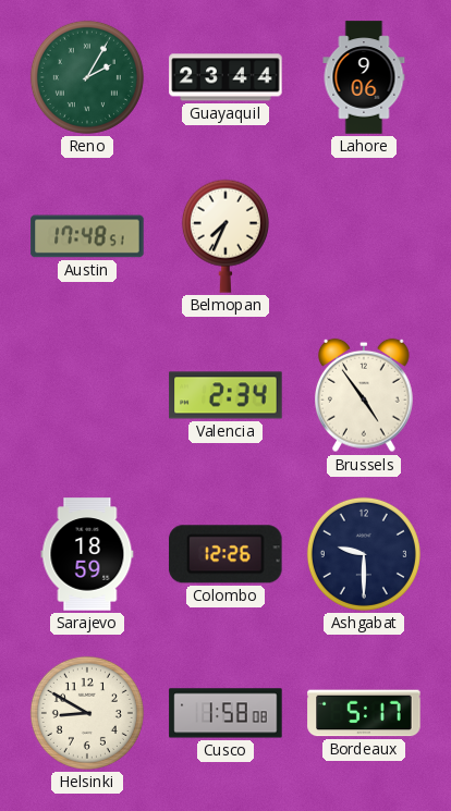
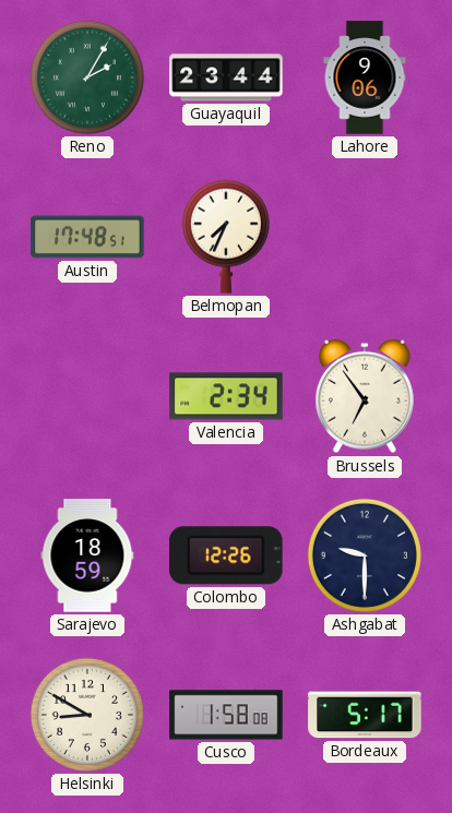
Brussels: 4:54 -> 6:54
